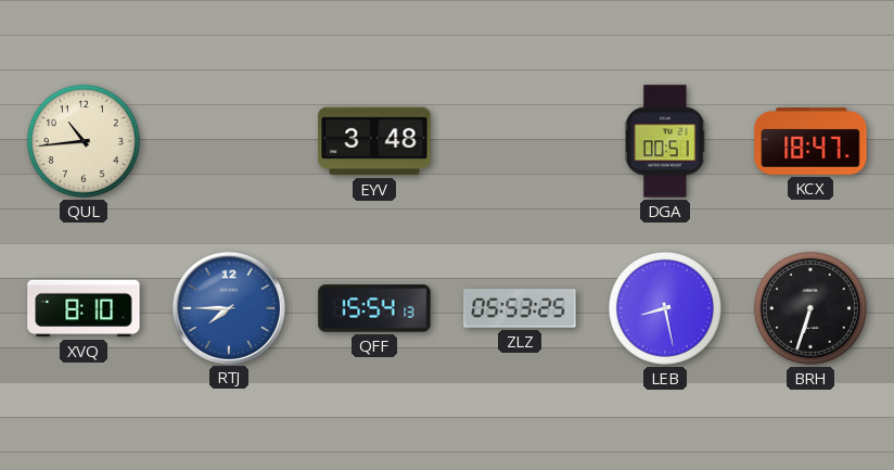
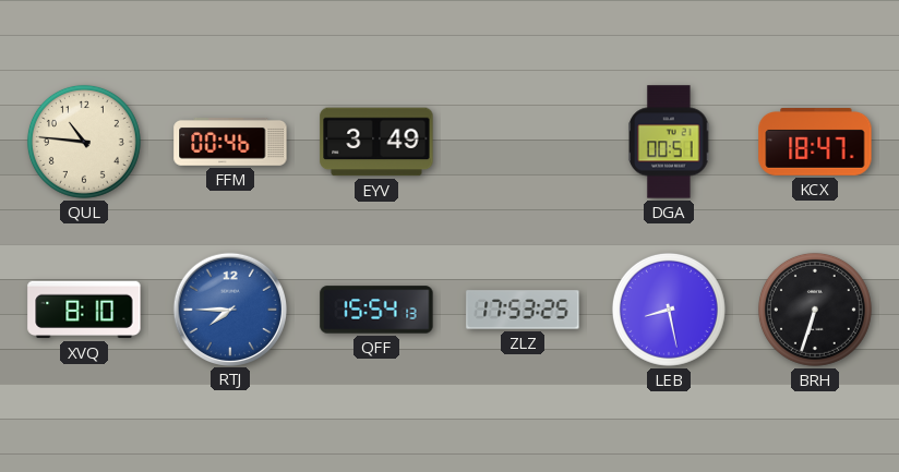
QUL: 10:44 -> 10:46
FFM: none -> 00:46
EYV: 3:48 -> 3:49
ZLZ: 05:53 -> 17:53
